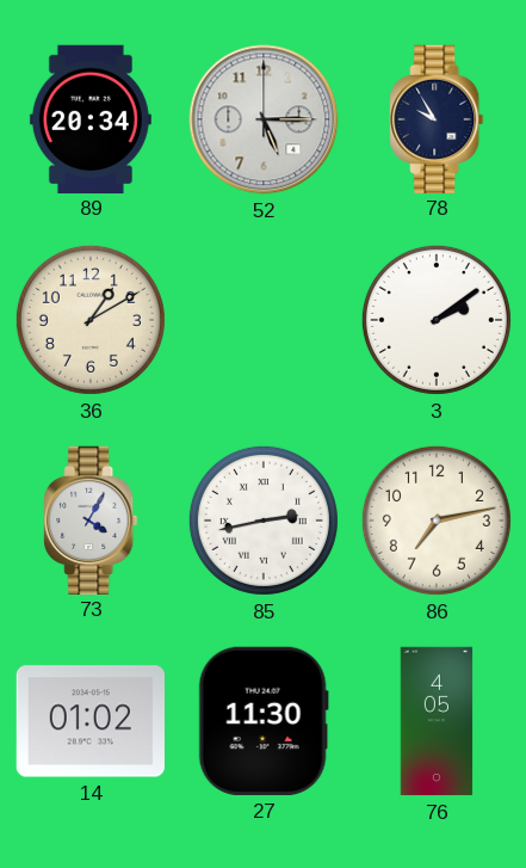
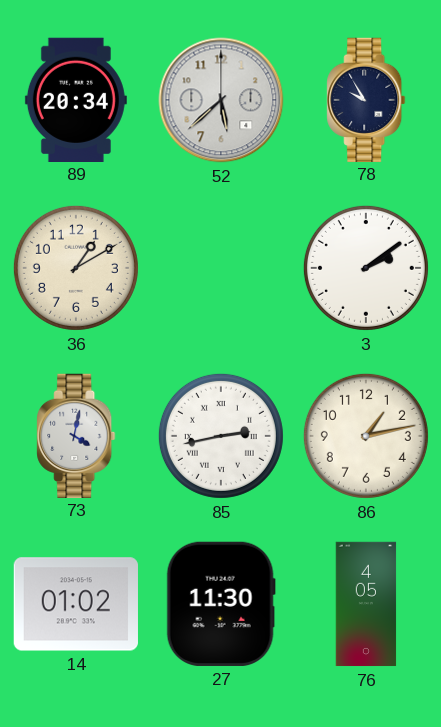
52: 5:15 -> 5:38
73: 4:05 -> 4:02
86: 7:13 -> 1:13
